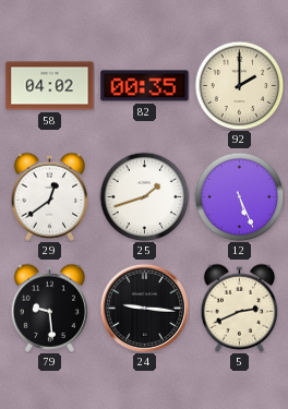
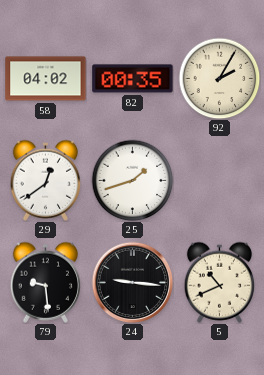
92: 2:00 -> 2:05
12: 5:26 -> none
5: 2:41 -> 10:41
